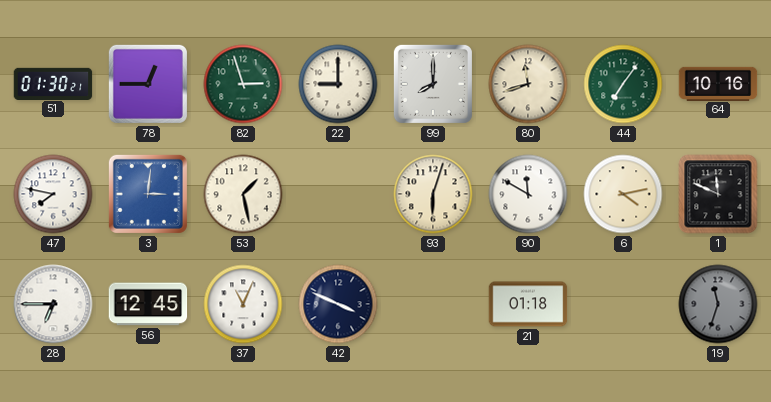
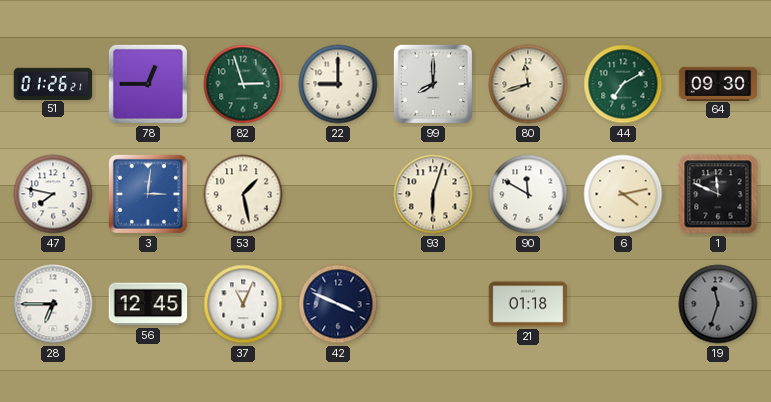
51: 01:30 -> 01:26
44: 7:06 -> 7:10
64: 10:16 -> 09:30
